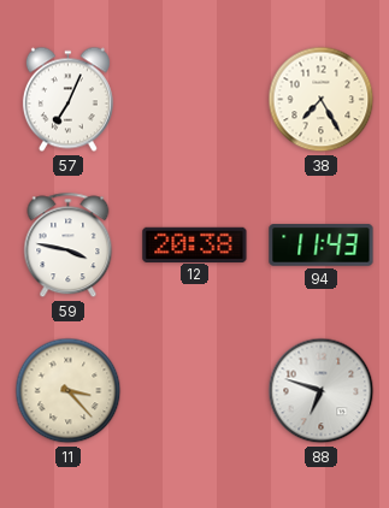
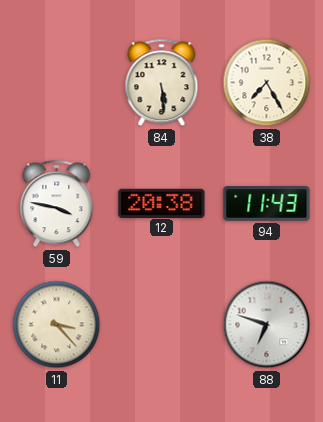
57: 7:04 -> none
84: none -> 5:29
